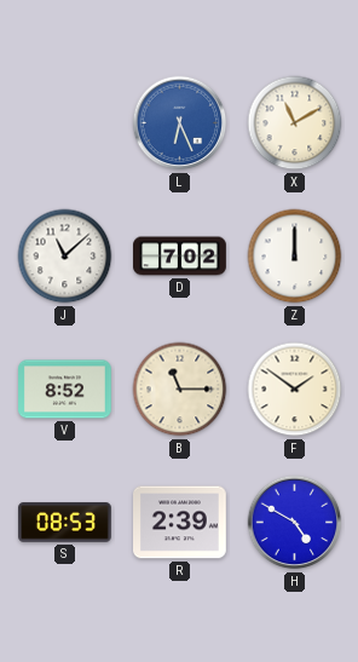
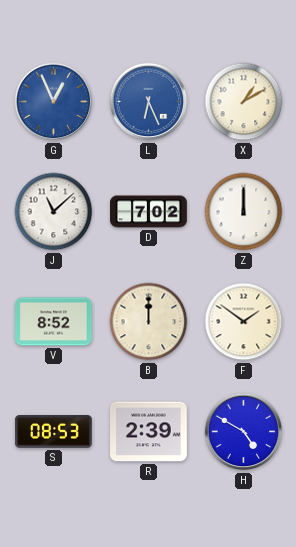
G: none -> 12:56
X: 11:10 -> 1:10
B: 11:15 -> 12:00
